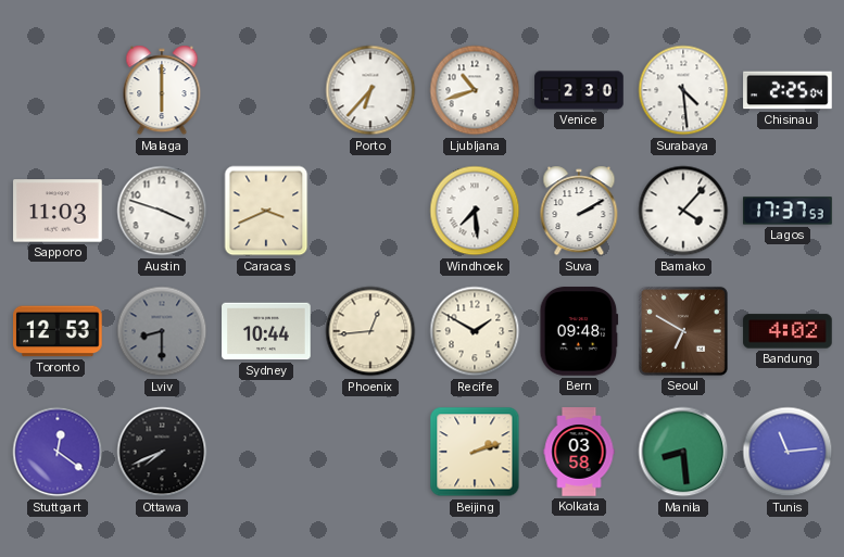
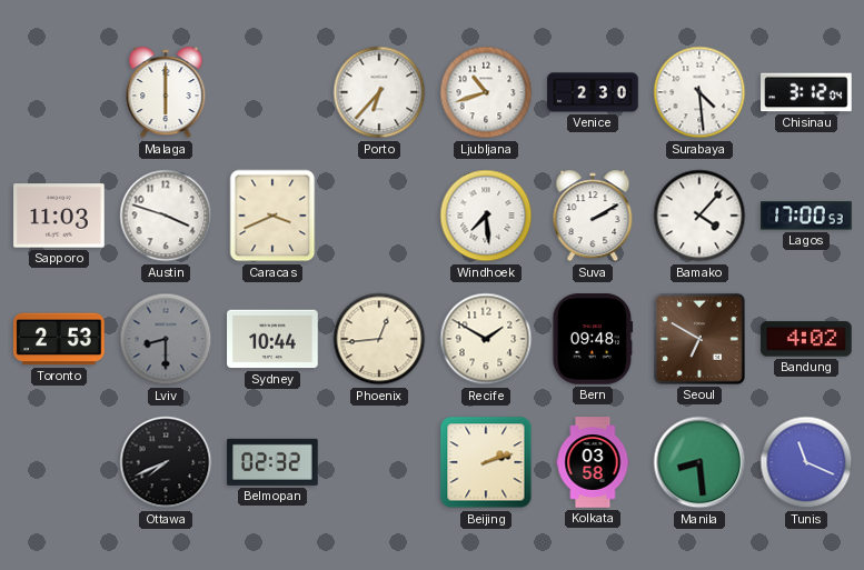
Chisinau: 2:25 -> 3:12
Lagos: 17:37 -> 17:00
Toronto: 12:53 -> 2:53
Stuttgart: 12:21 -> none
Belmopan: none -> 02:32
Tunis: 11:14 -> 11:19
